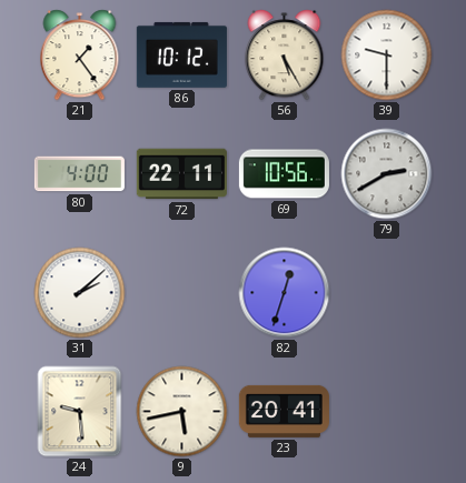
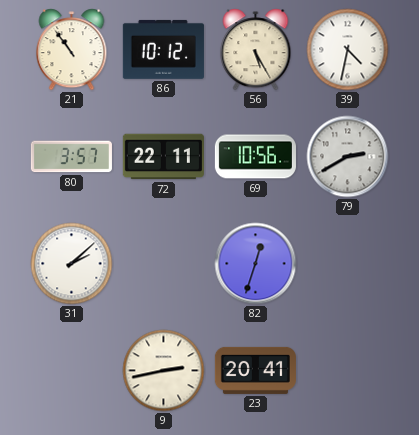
21: 1:24 -> 10:54
39: 9:30 -> 4:32
80: 4:00 -> 3:57
24: 9:29 -> none
9: 5:43 -> 2:43
